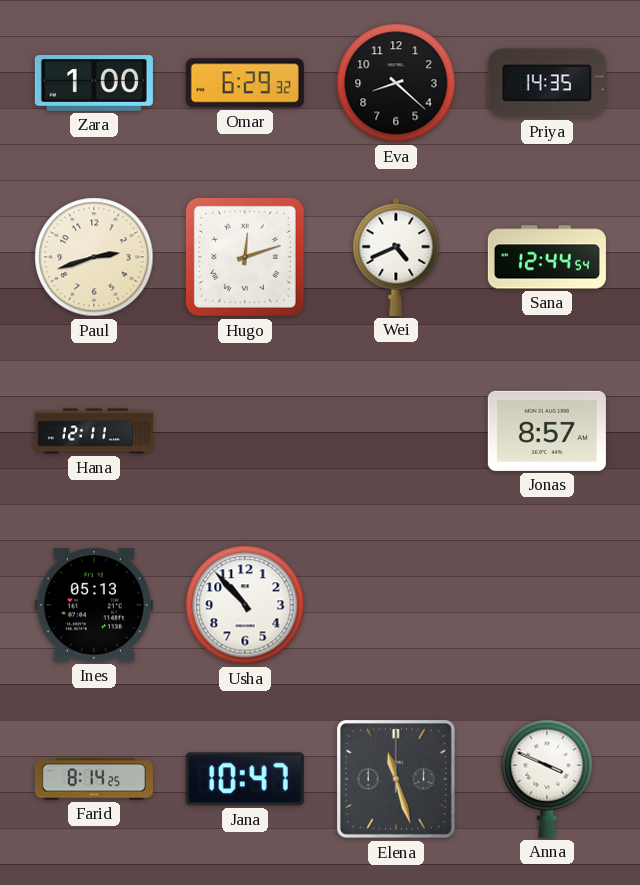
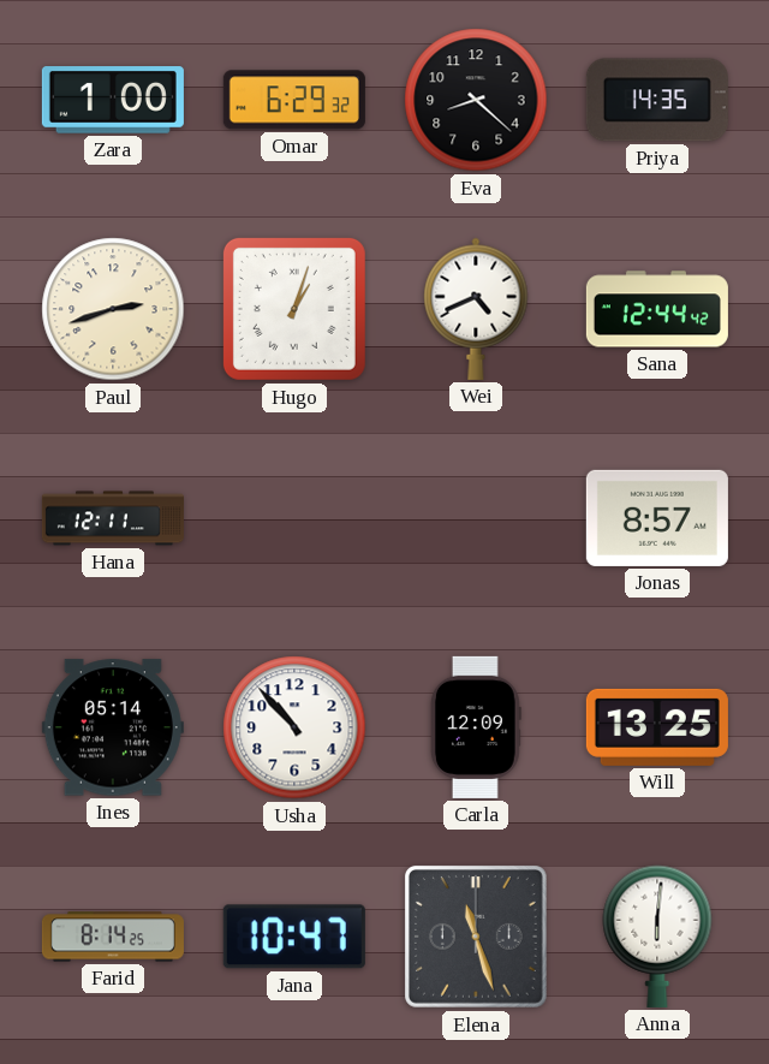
Hugo: 12:12 -> 1:03
Sana: 12:44:54 -> 12:44:42
Ines: 05:13 -> 05:14
Carla: none -> 12:09
Will: none -> 13:25
Anna: 3:49 -> 6:01
